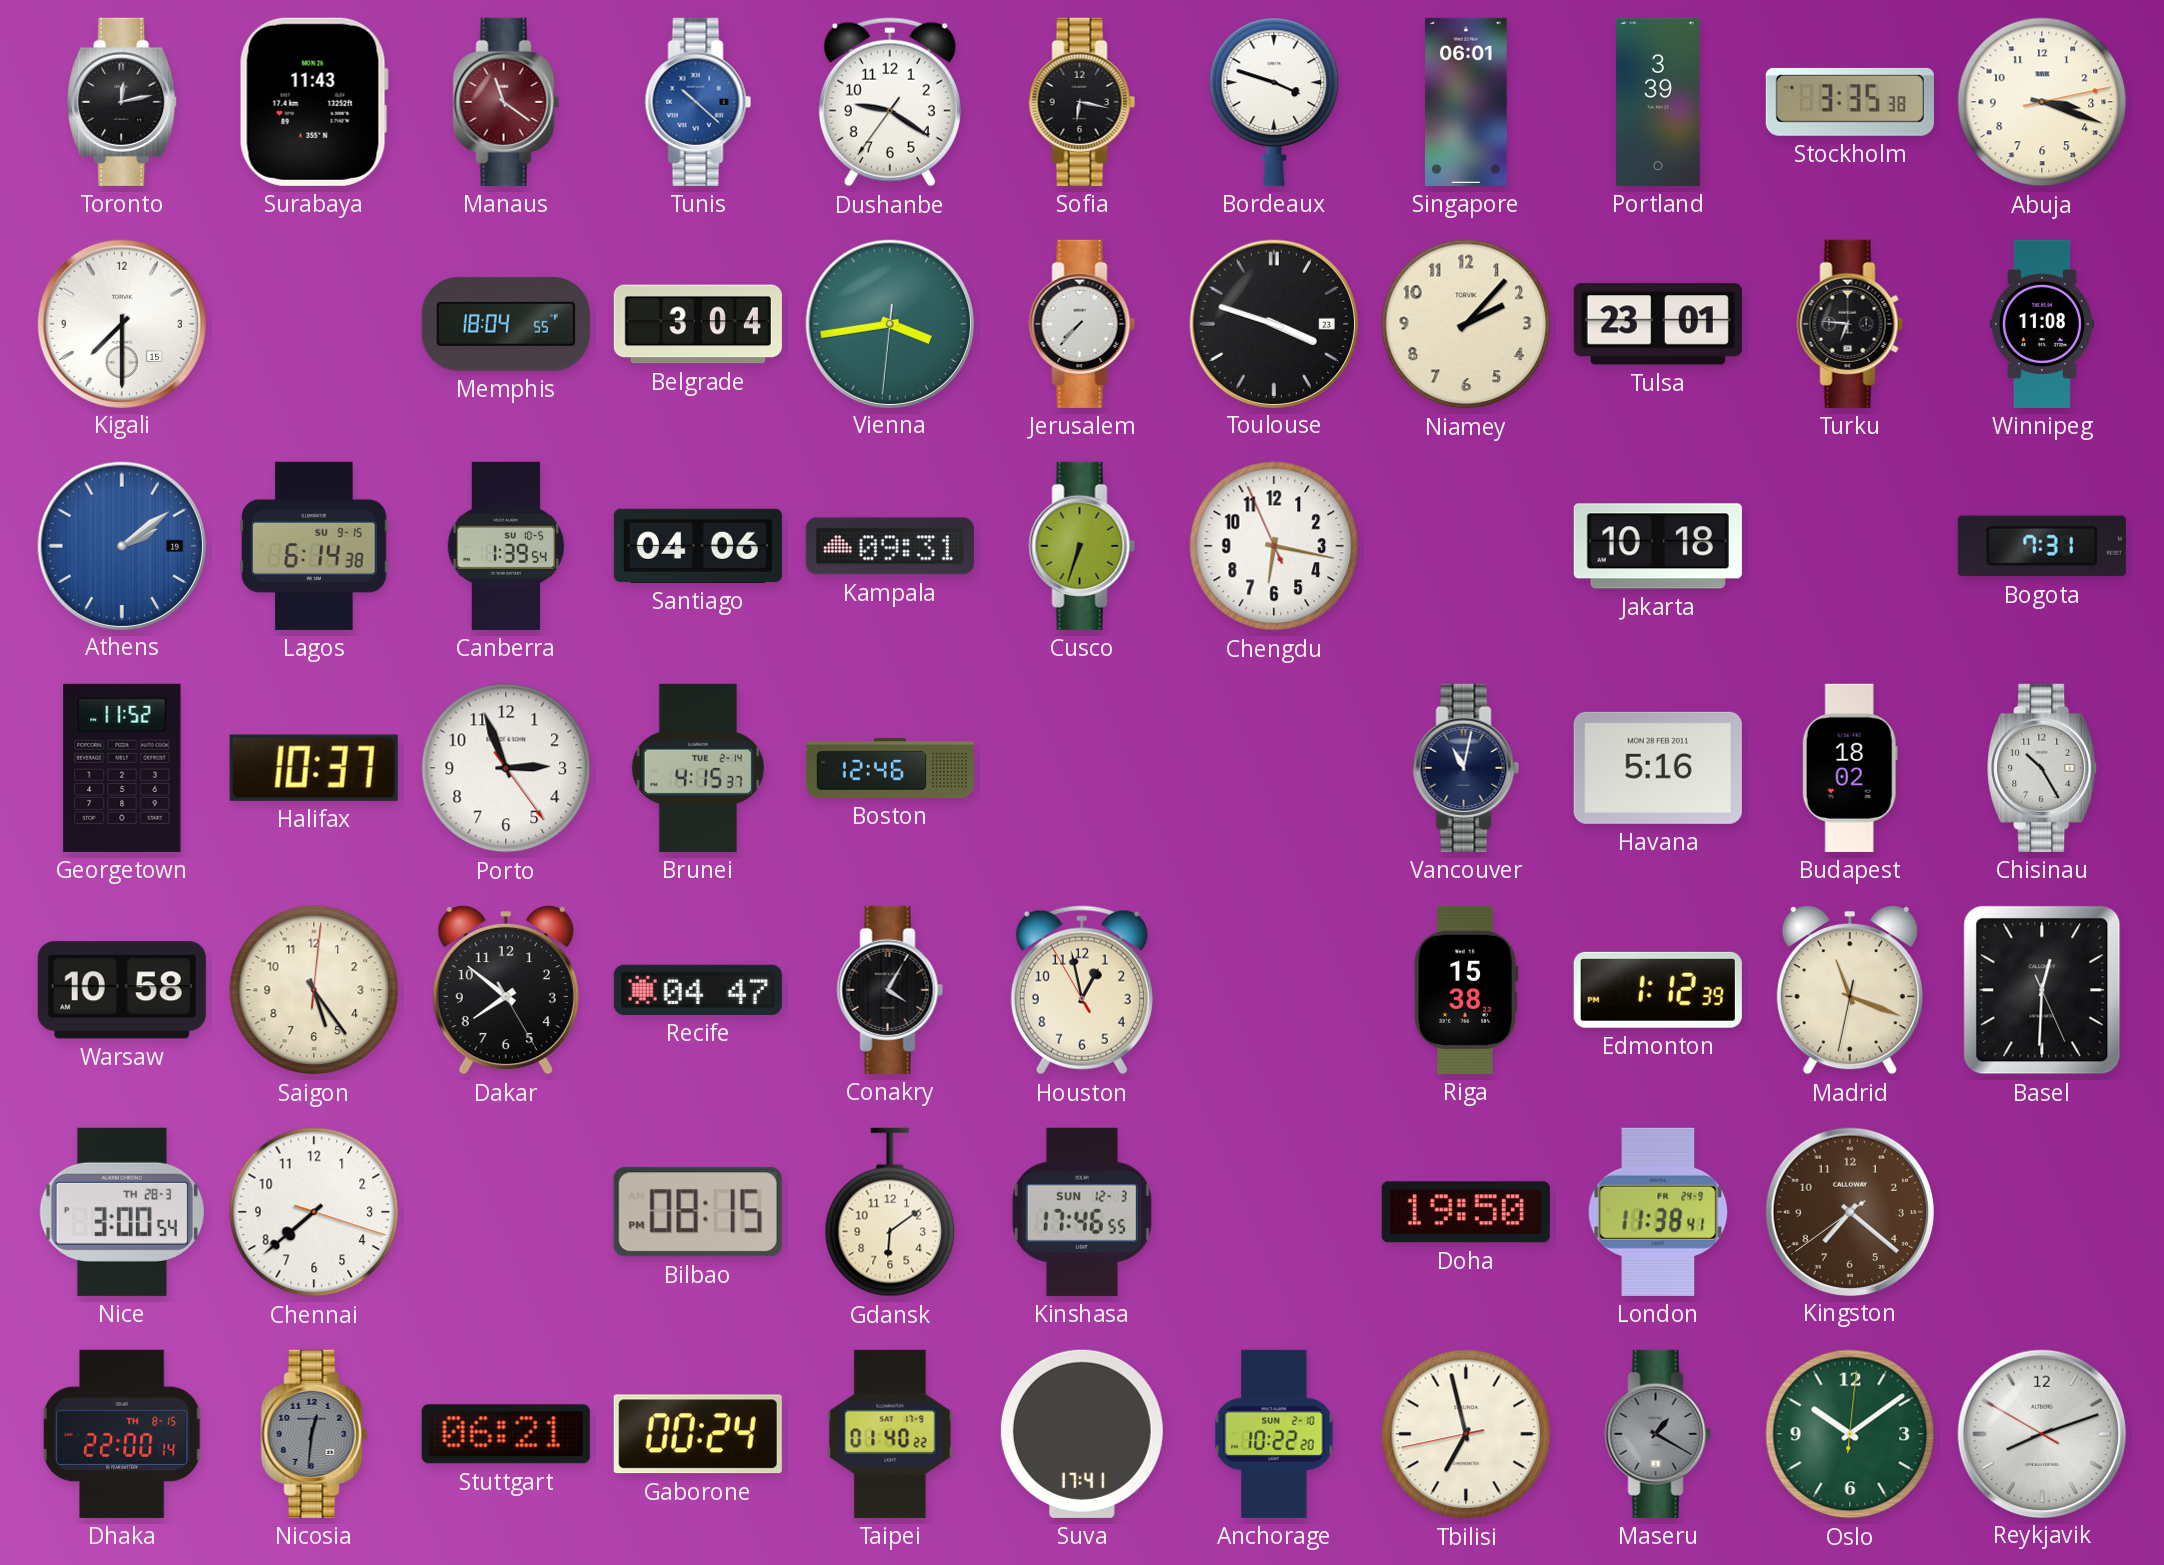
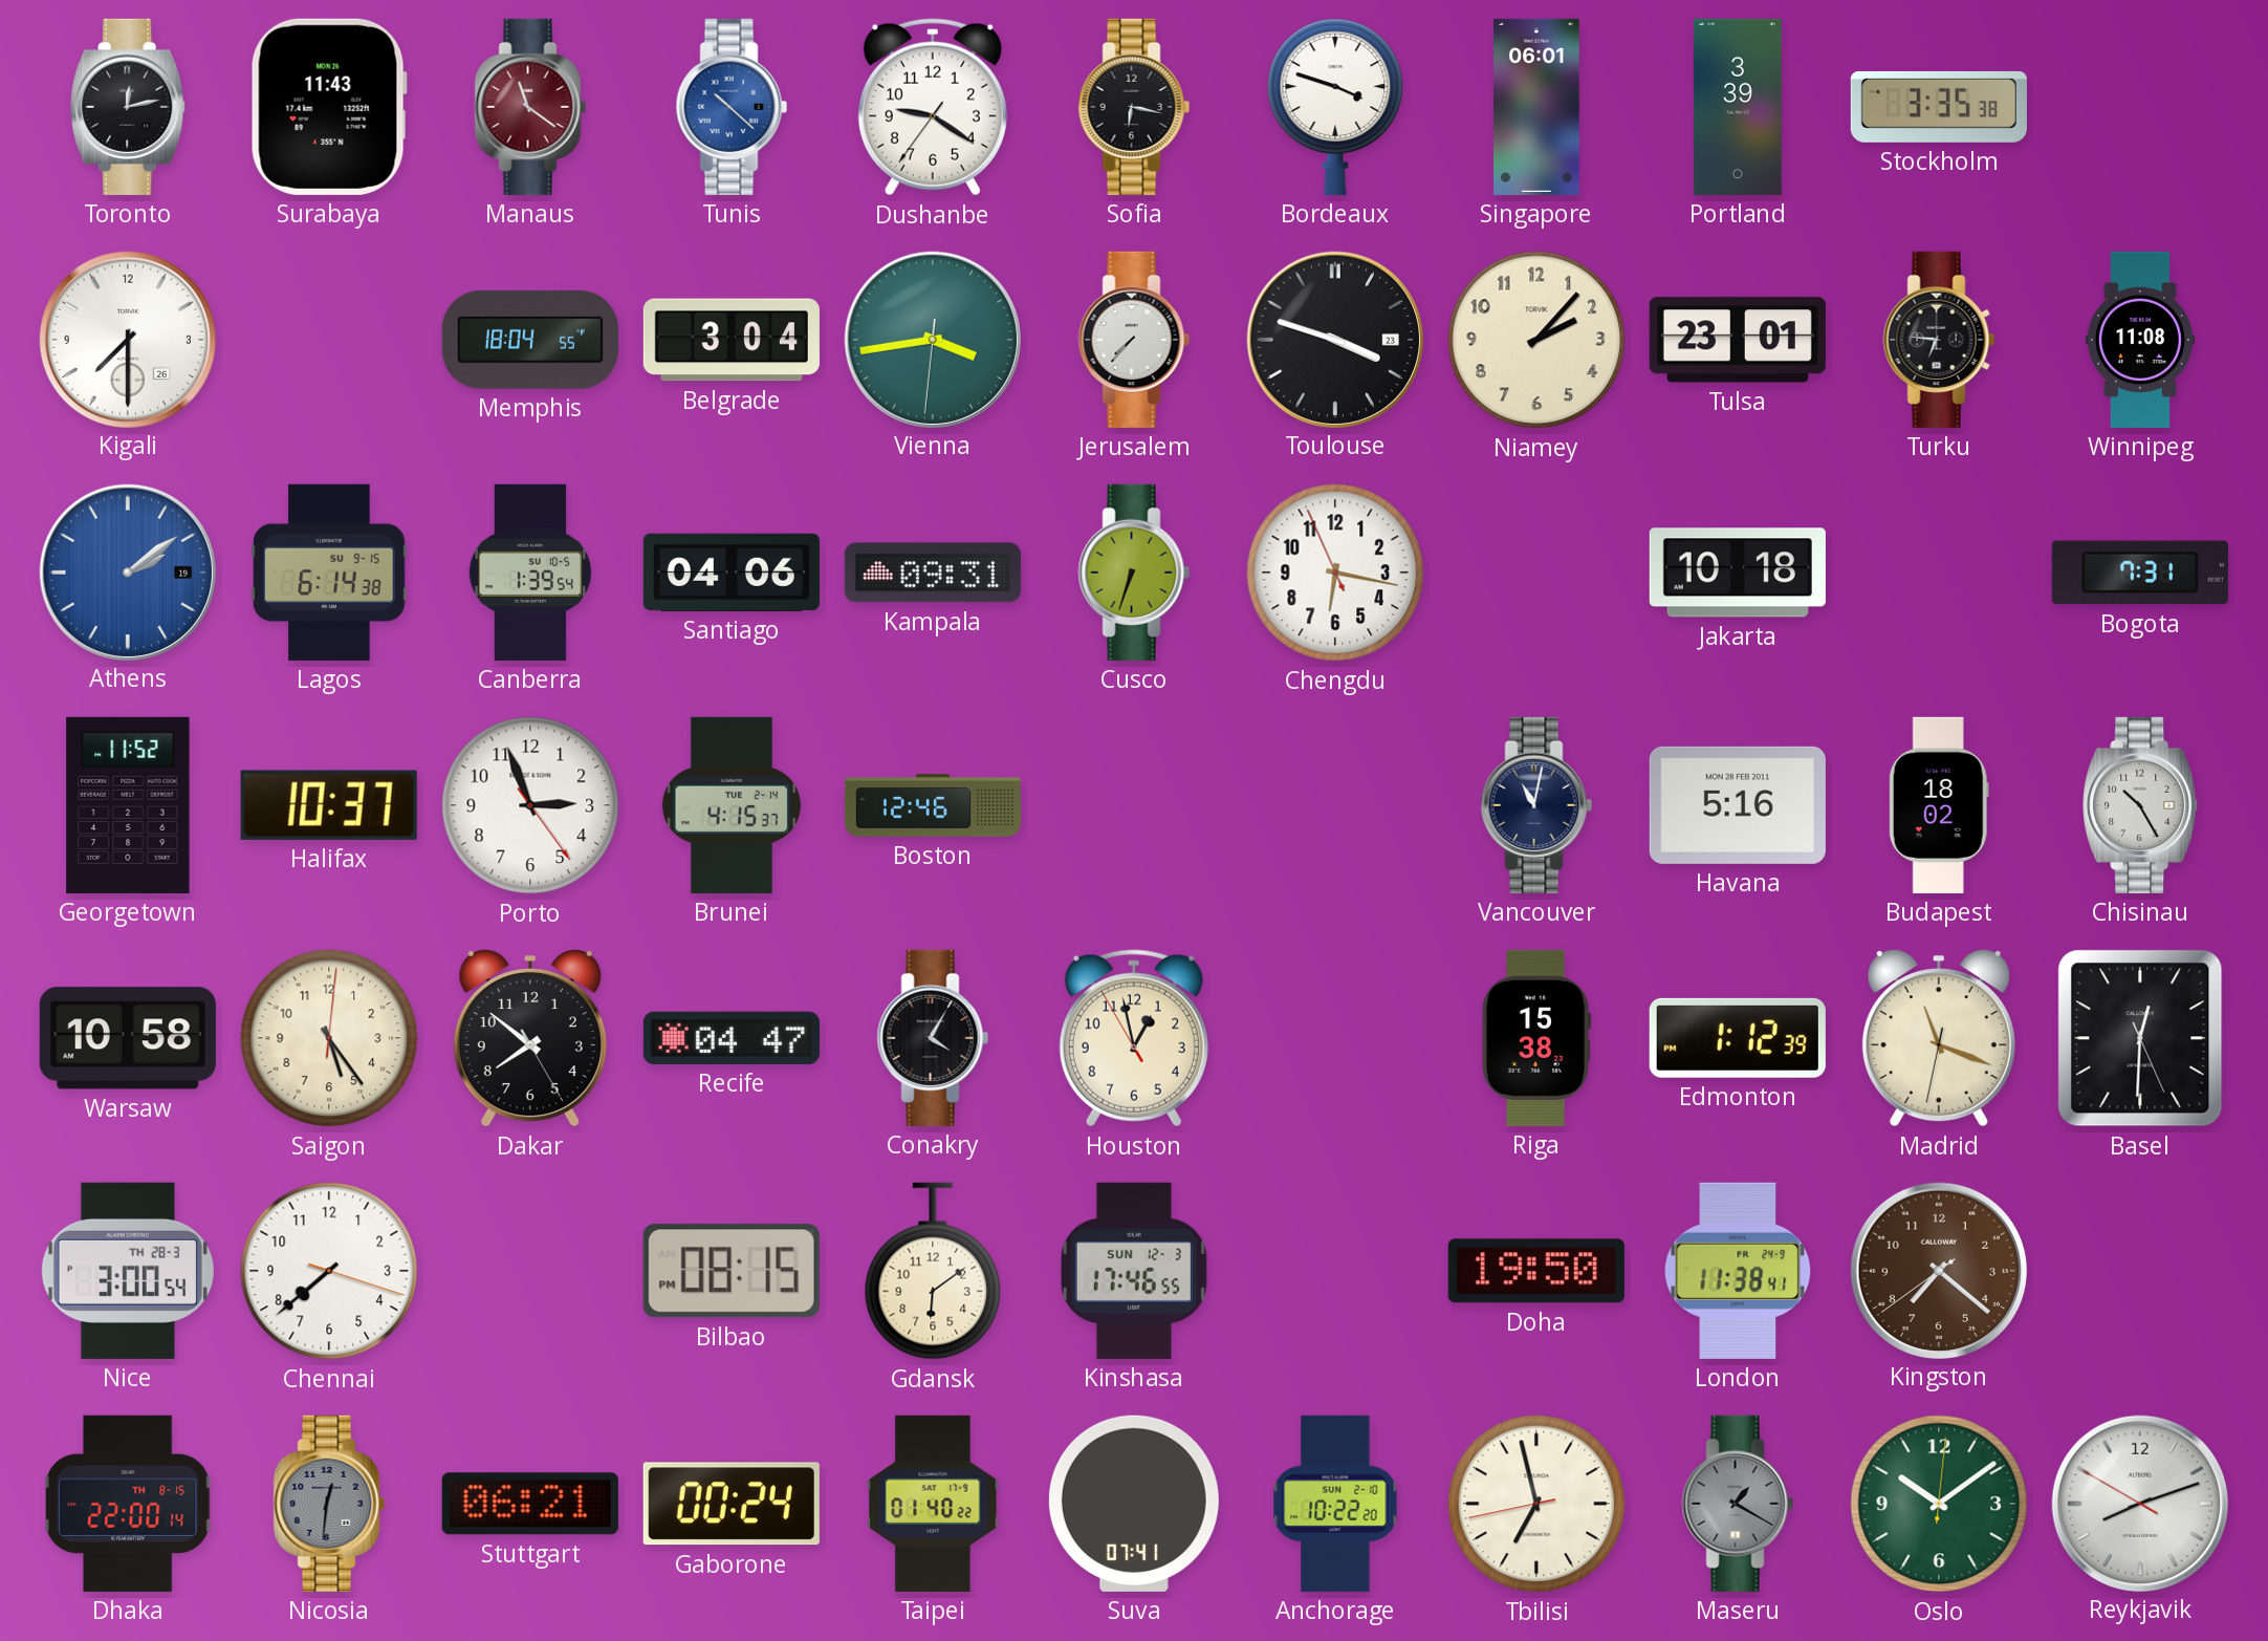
Abuja: 3:18 -> none
Kigali date: 15 -> 26
Suva: 17:41 -> 07:41
